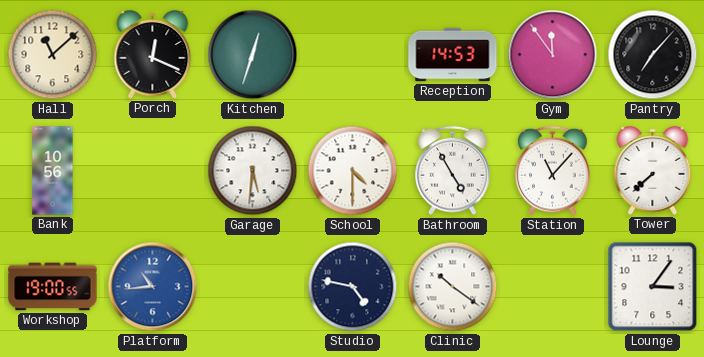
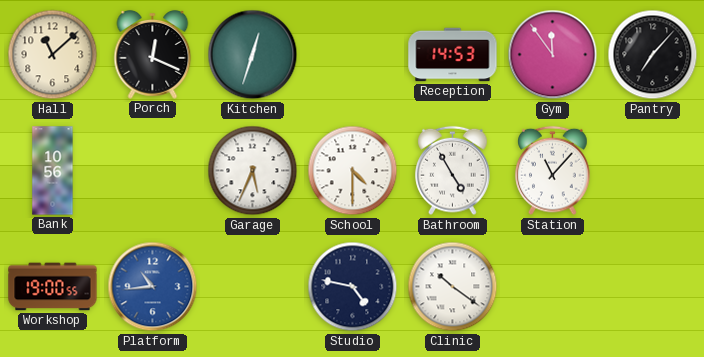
Garage: 5:31 -> 5:34
Tower: 7:38 -> none
Lounge: 3:06 -> none
